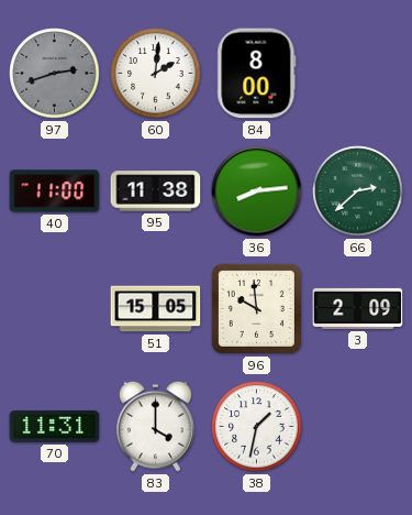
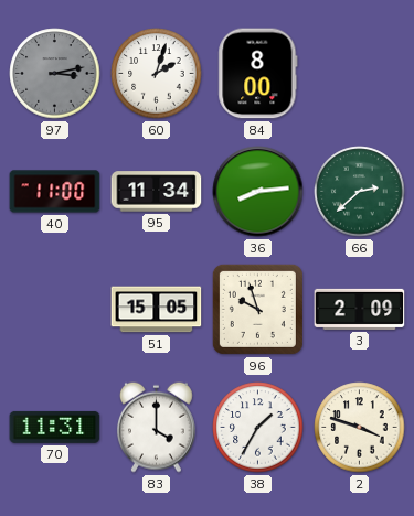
97: 2:42 -> 3:13
60: 2:01 -> 2:03
95: 11:38 -> 11:34
96: 9:59 -> 9:57
38: 1:32 -> 1:35
2: none -> 3:48
